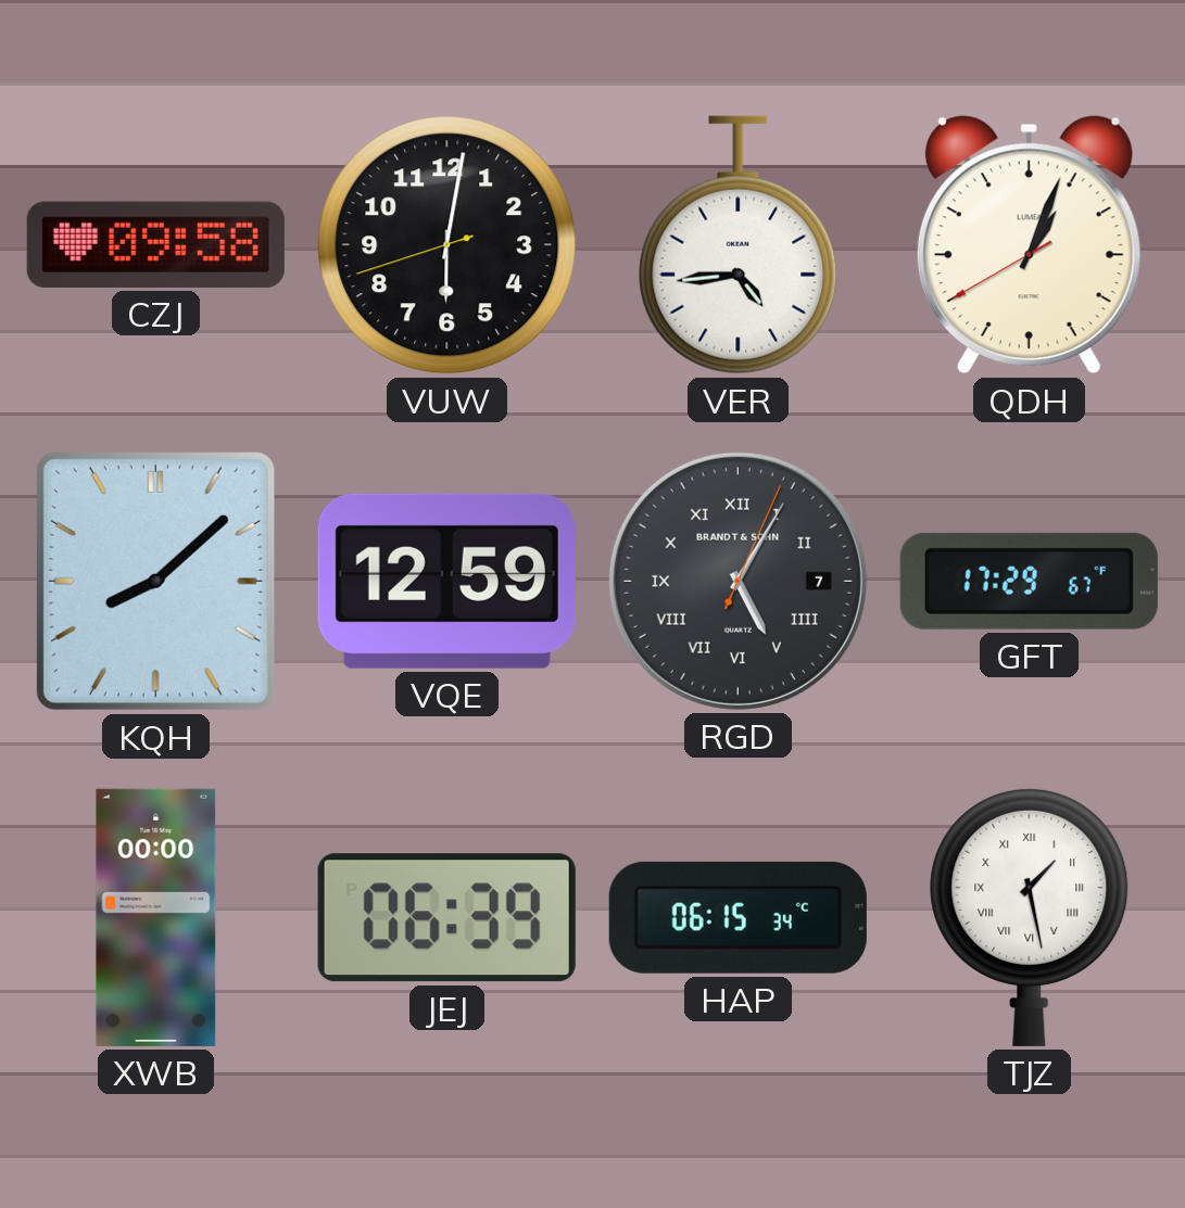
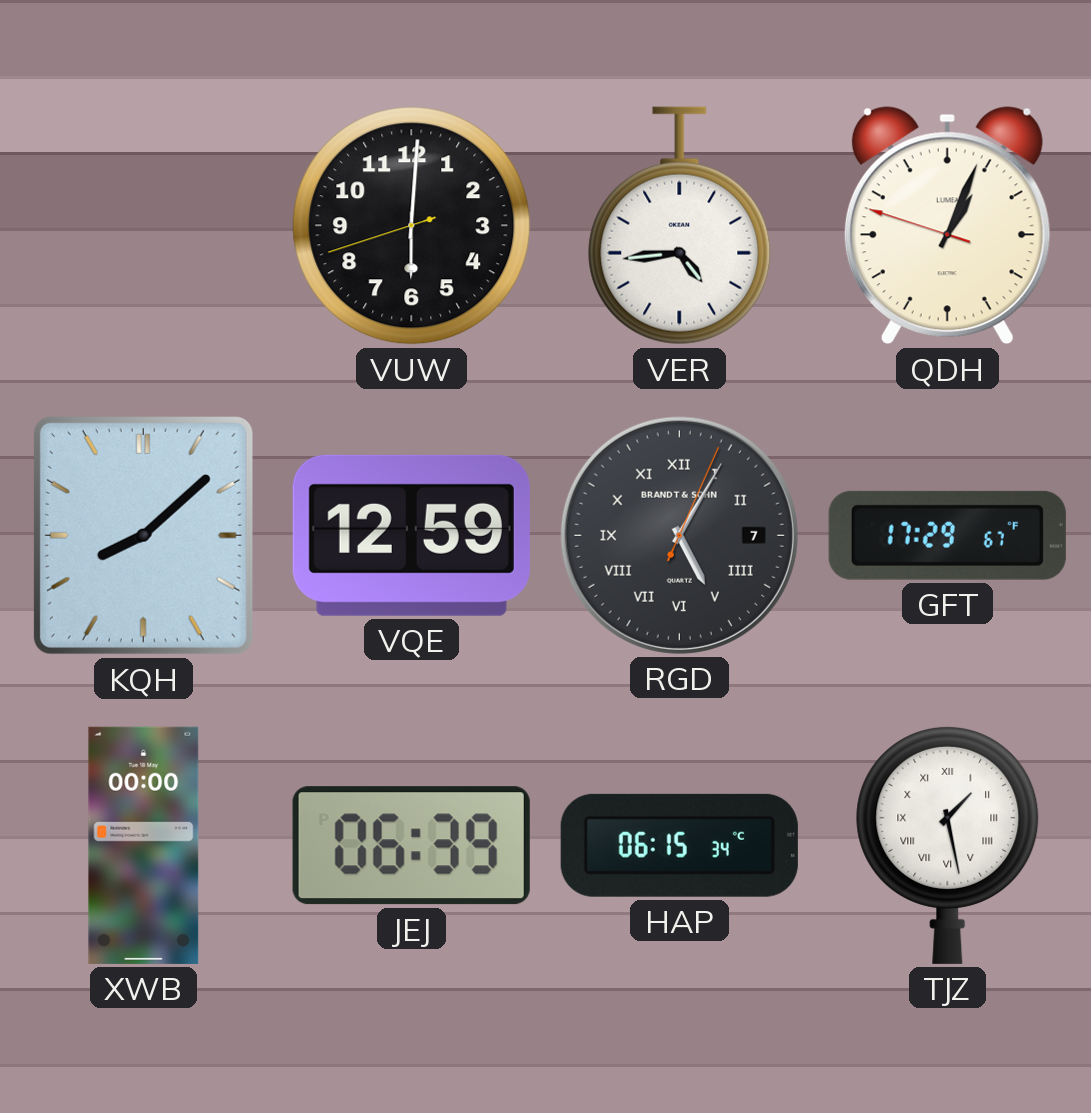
CZJ: 09:58 -> none
VUW: 6:01 -> 6:00
QDH: 1:03:40 -> 1:03:48
